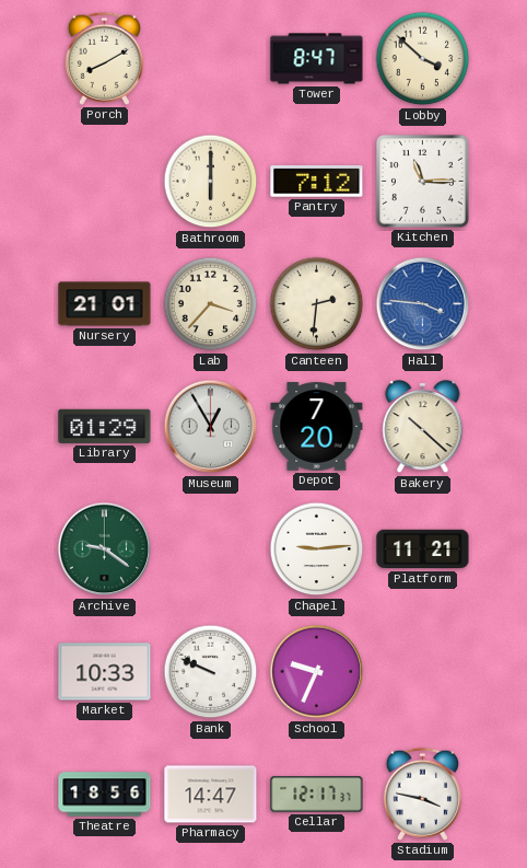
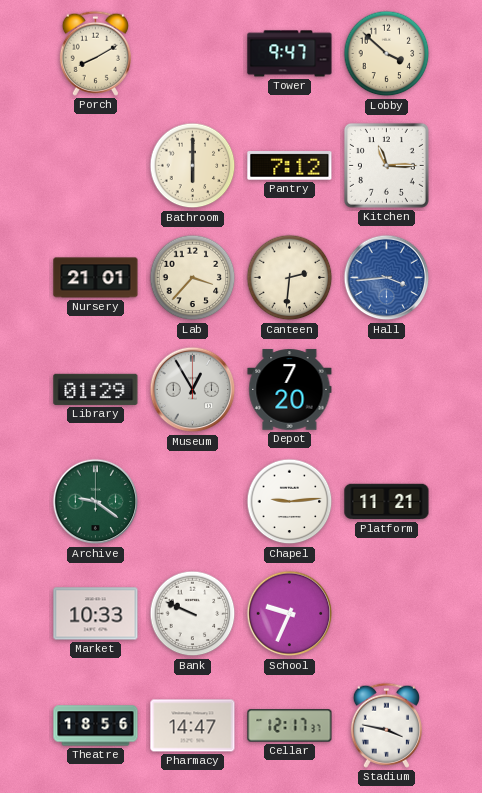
Tower: 8:47 -> 9:47
Hall: 3:46 -> 3:44
Bakery: 10:22 -> none
